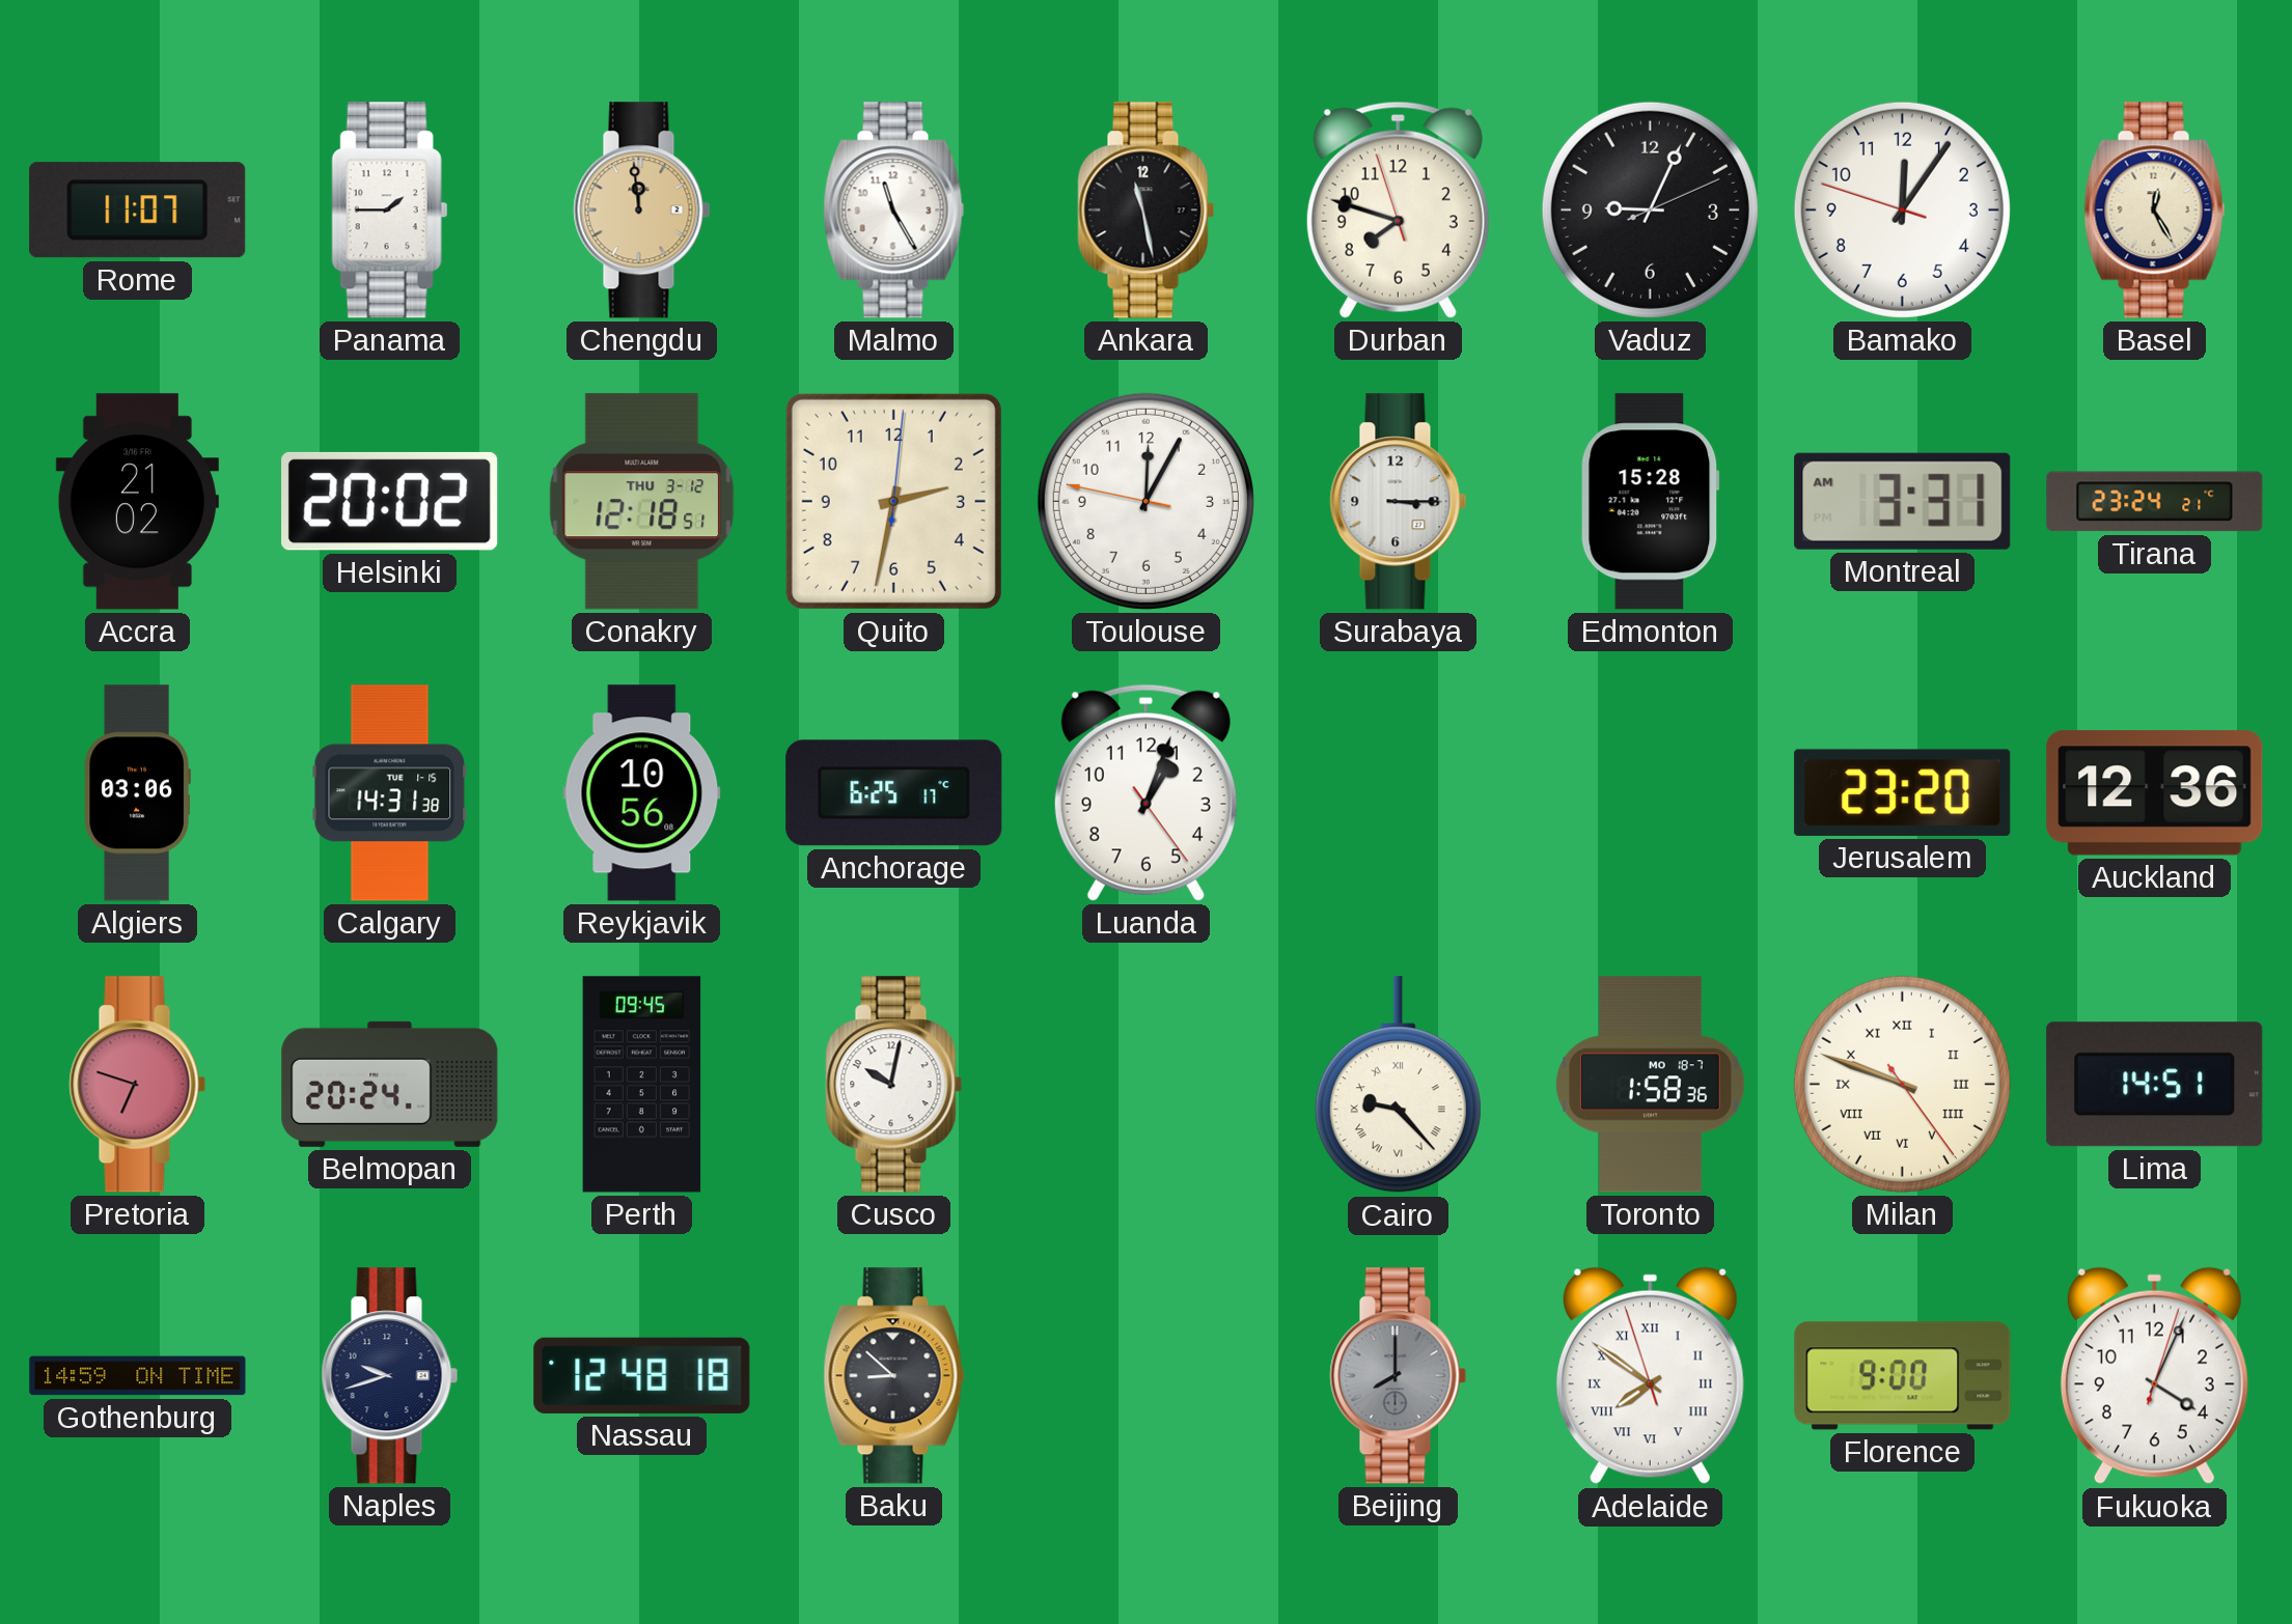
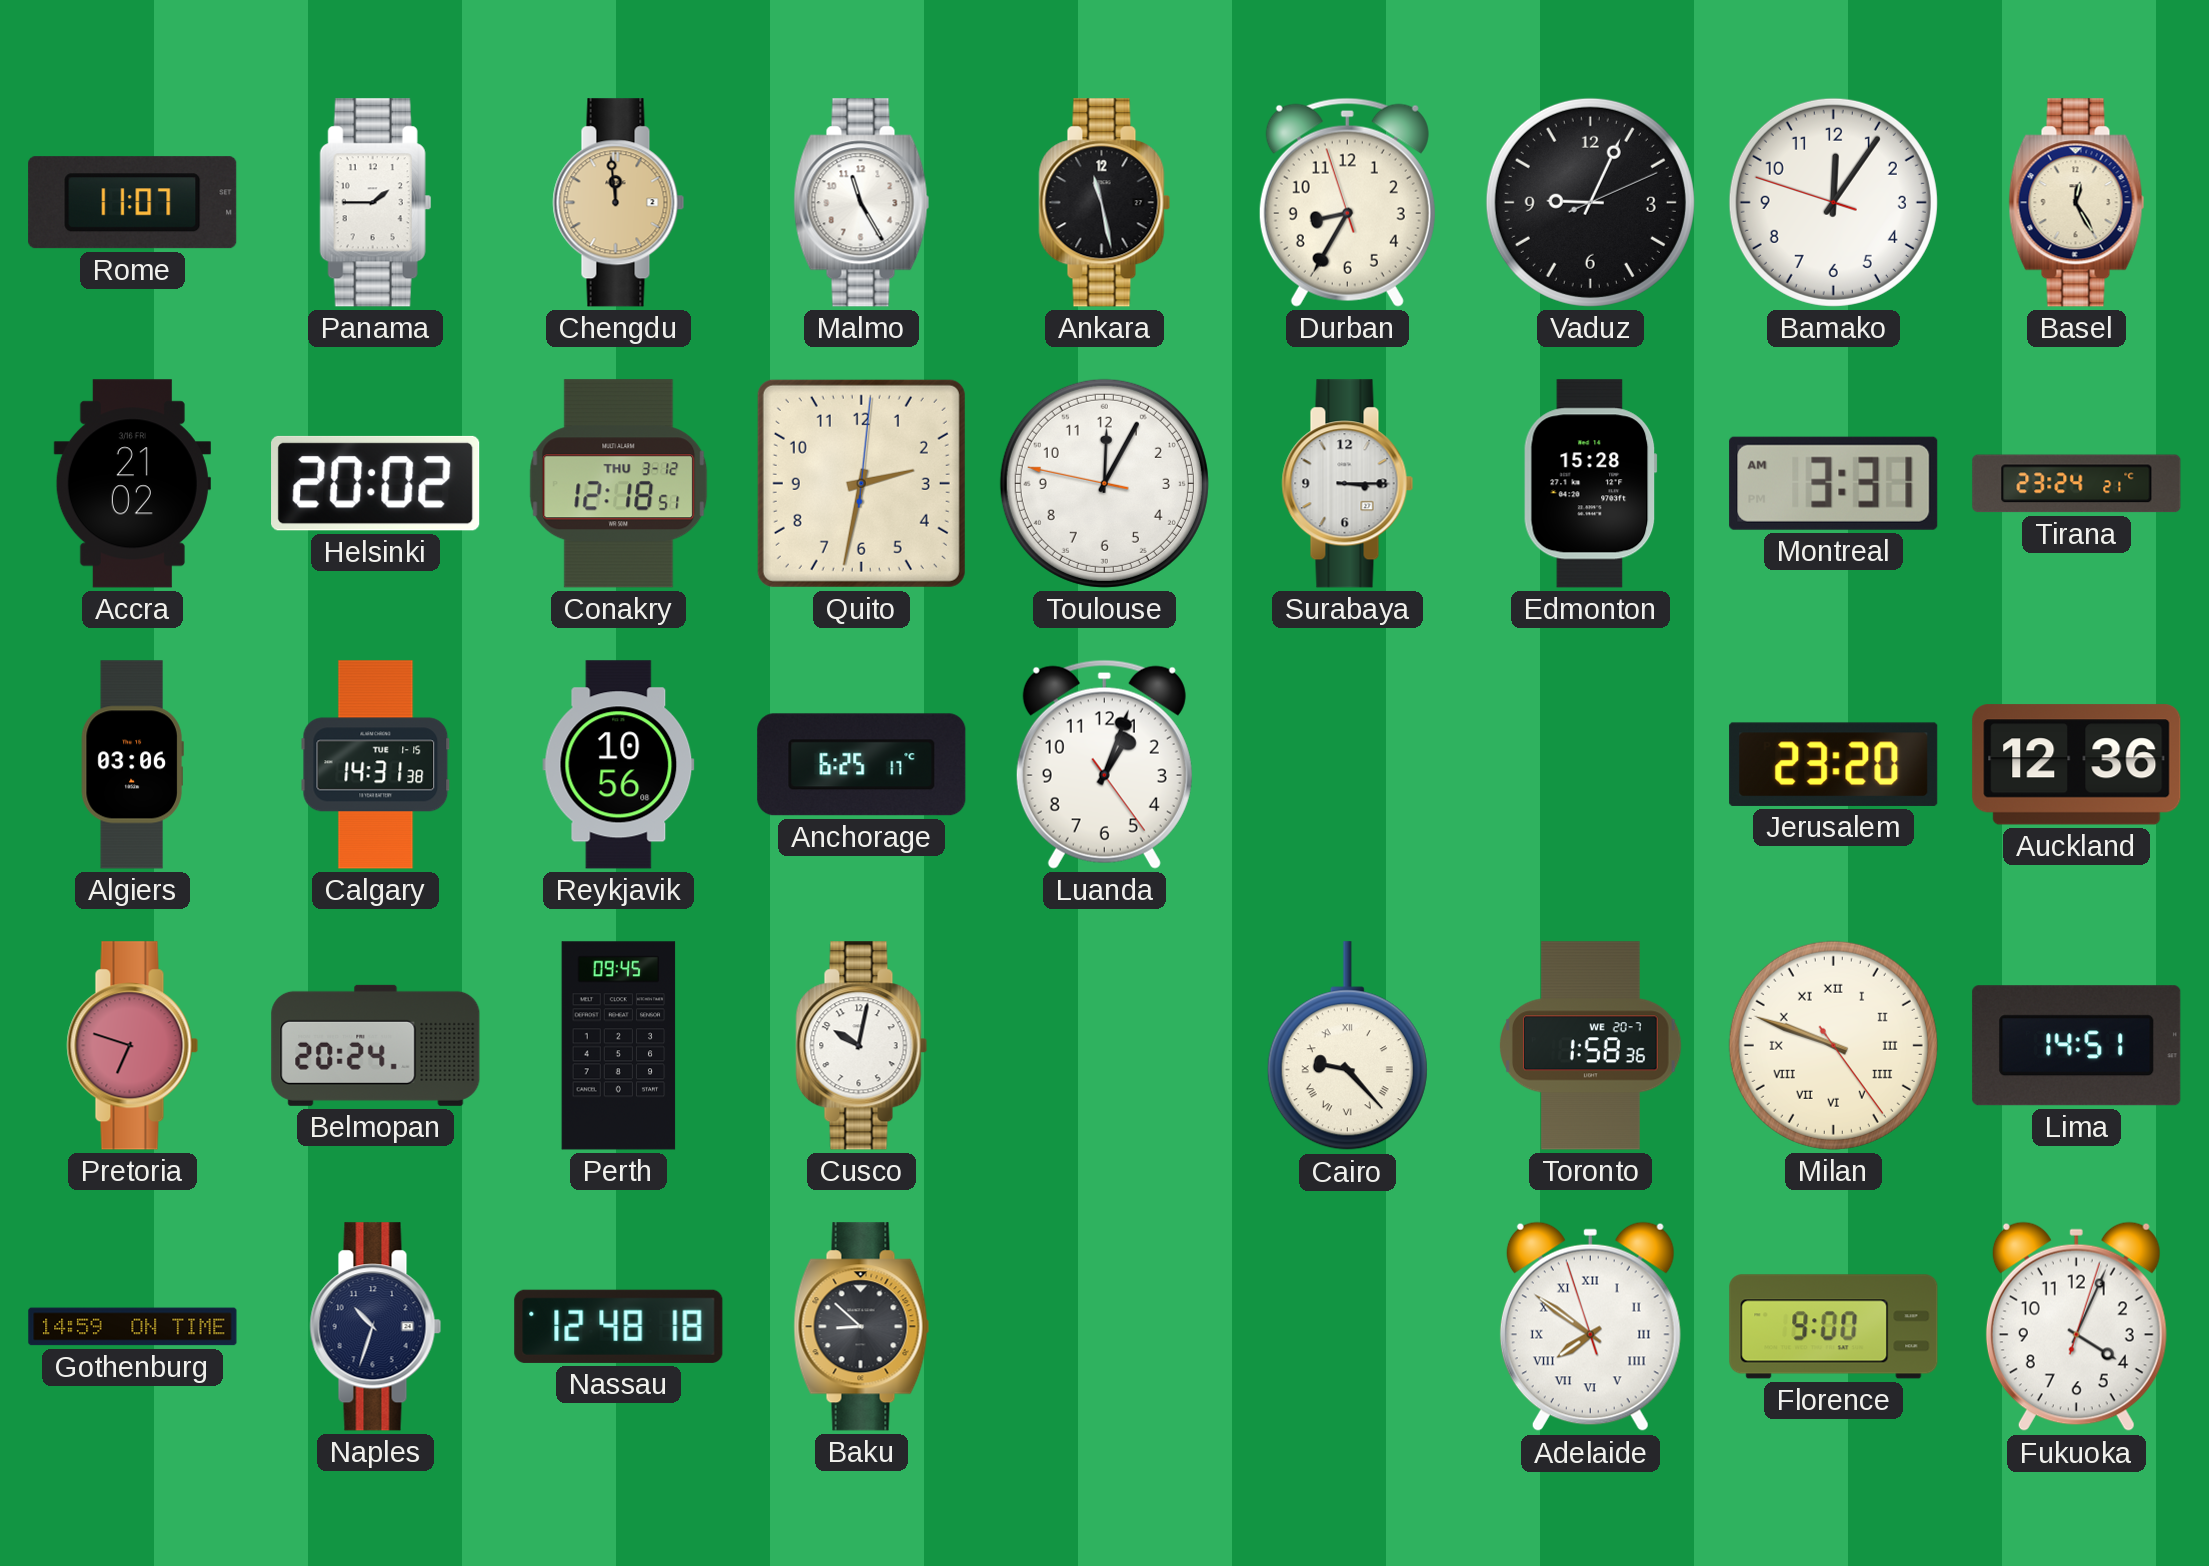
Durban: 7:47 -> 8:34
Toronto date: MO 18-7 -> WE 20-7
Naples: 9:42 -> 10:33
Beijing: 8:00 -> none
